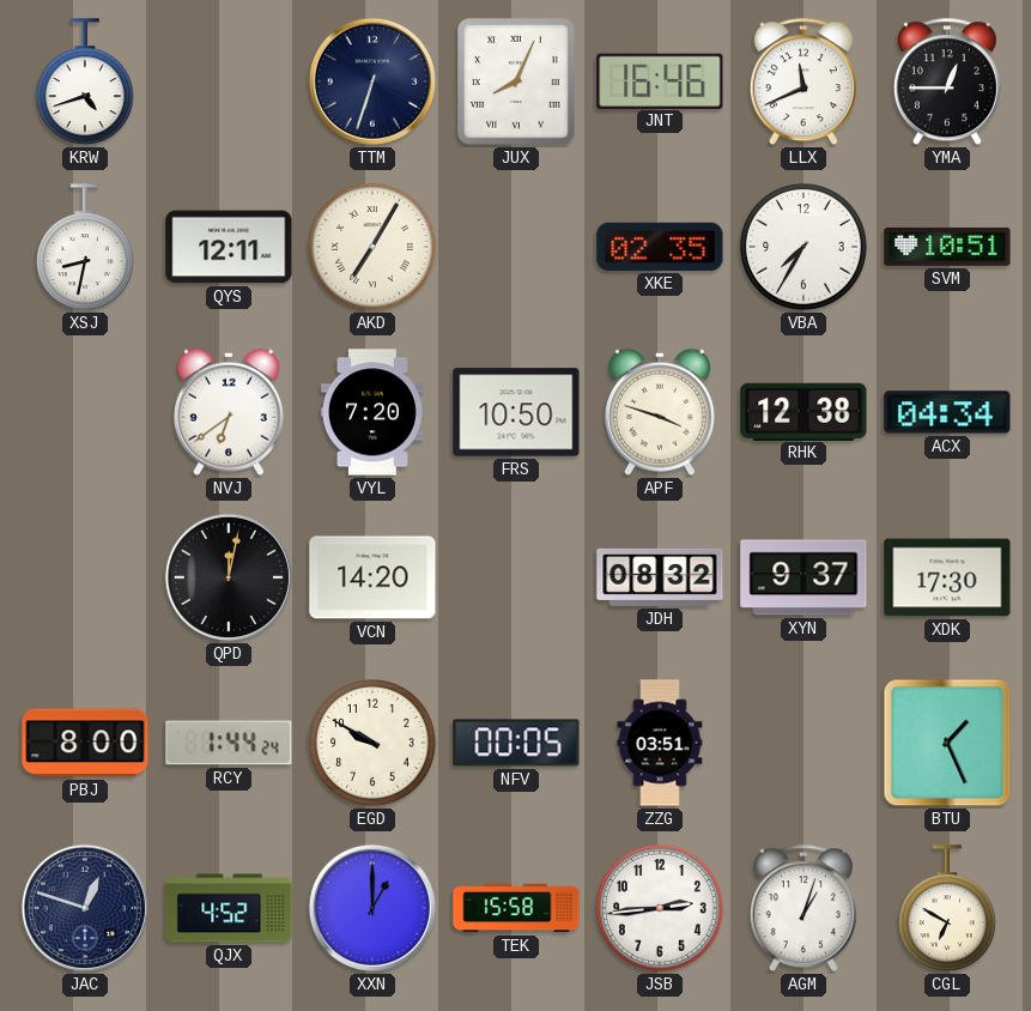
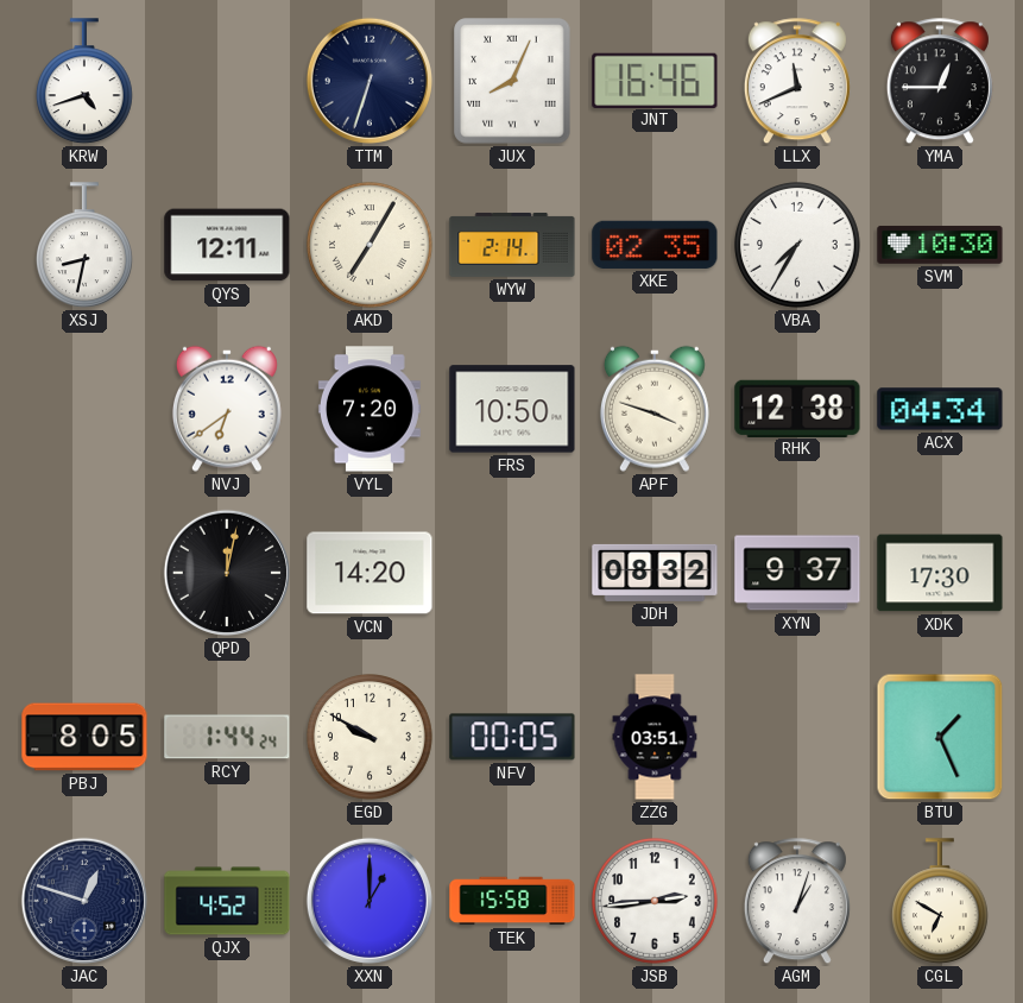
WYW: none -> 2:14
SVM: 10:51 -> 10:30
PBJ: 8:00 -> 8:05
